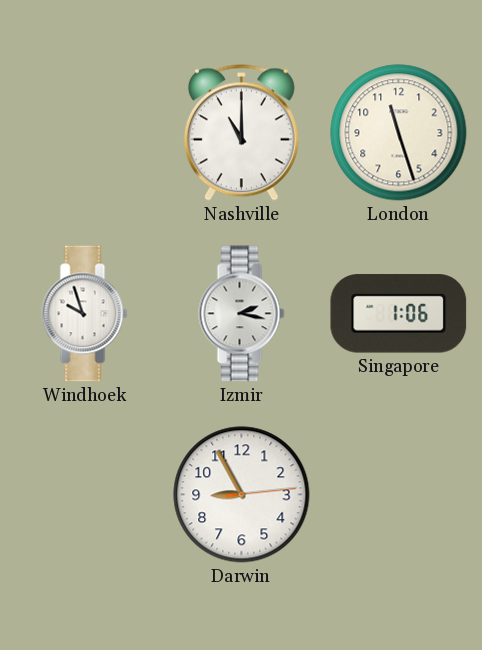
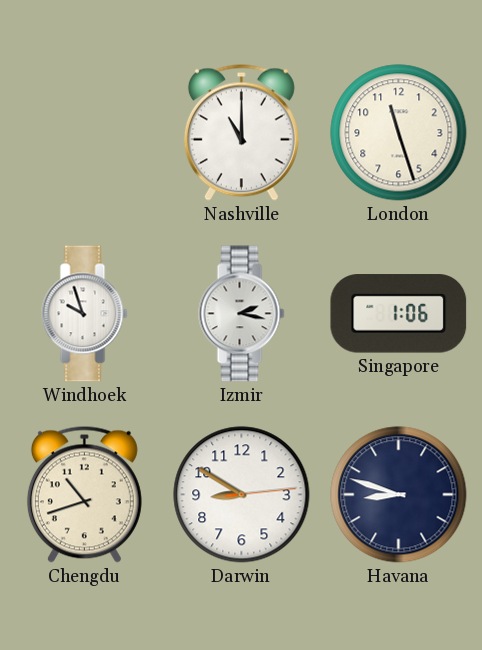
Chengdu: none -> 10:42
Darwin: 8:55 -> 8:50
Havana: none -> 8:48
